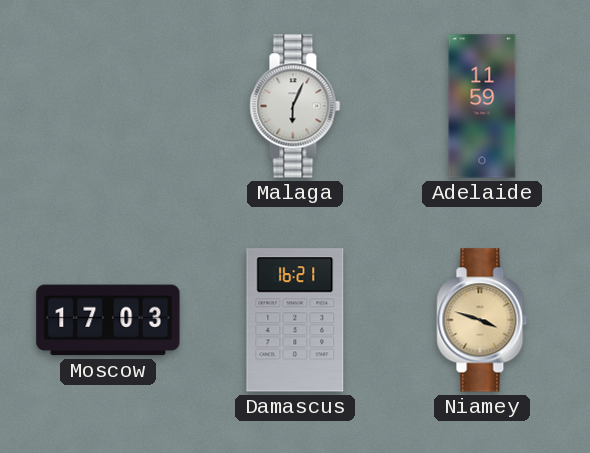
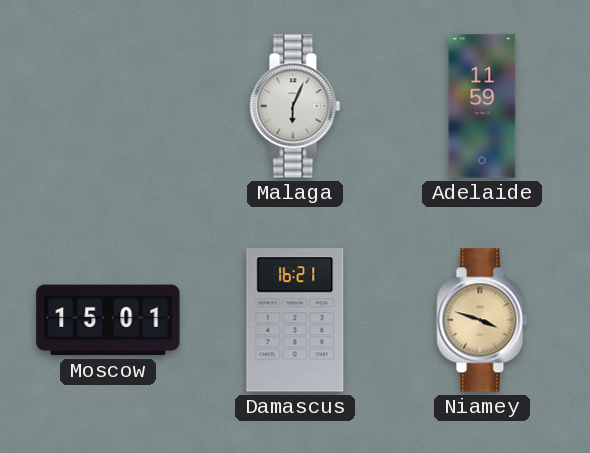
Moscow: 17:03 -> 15:01
